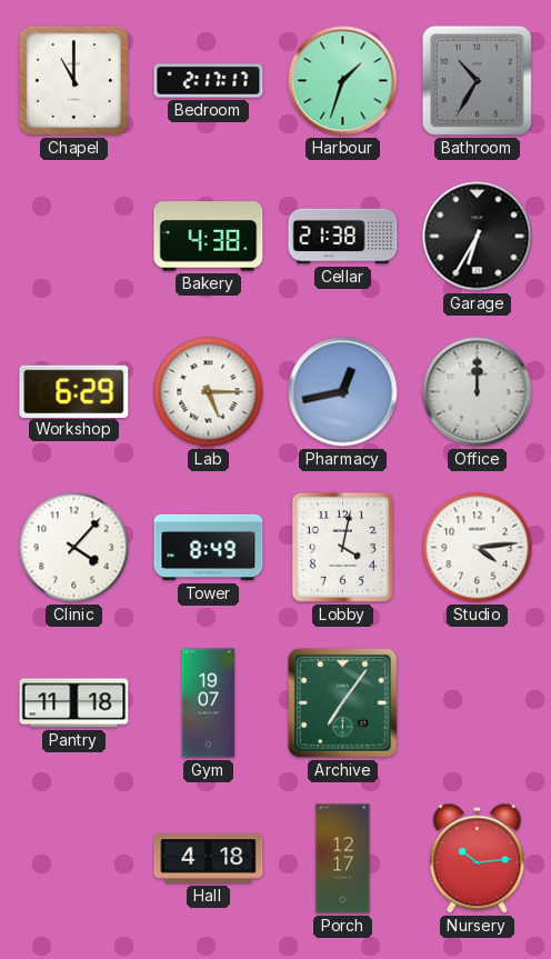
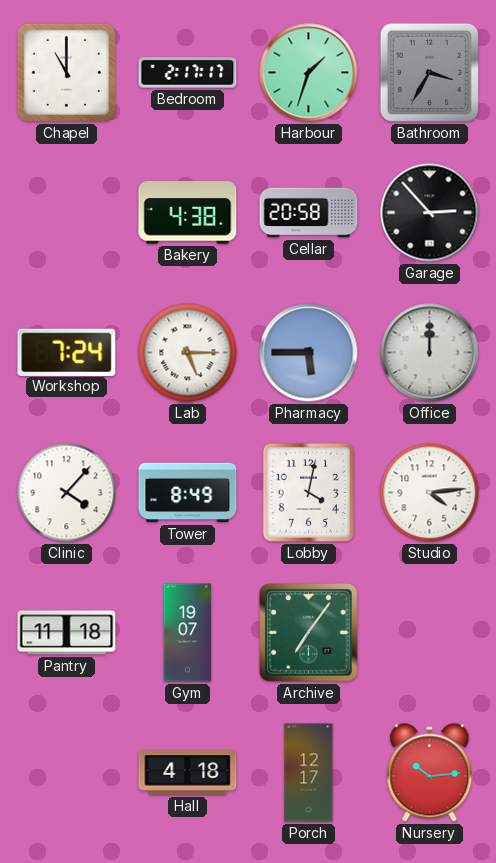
Bathroom: 10:35 -> 3:35
Cellar: 21:38 -> 20:58
Garage: 6:35 -> 2:53
Workshop: 6:29 -> 7:24
Pharmacy: 12:43 -> 5:45
